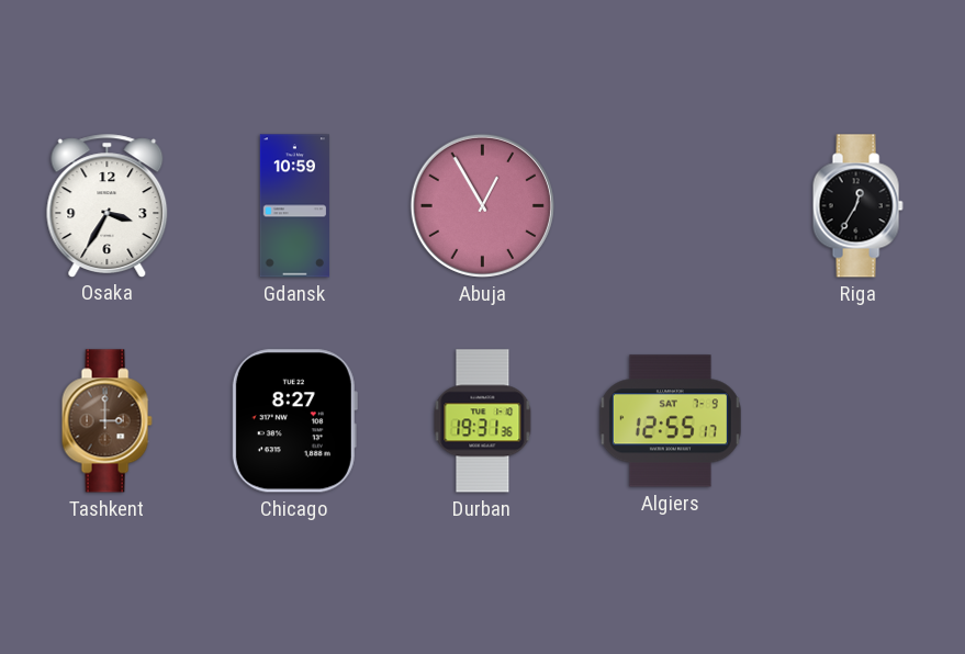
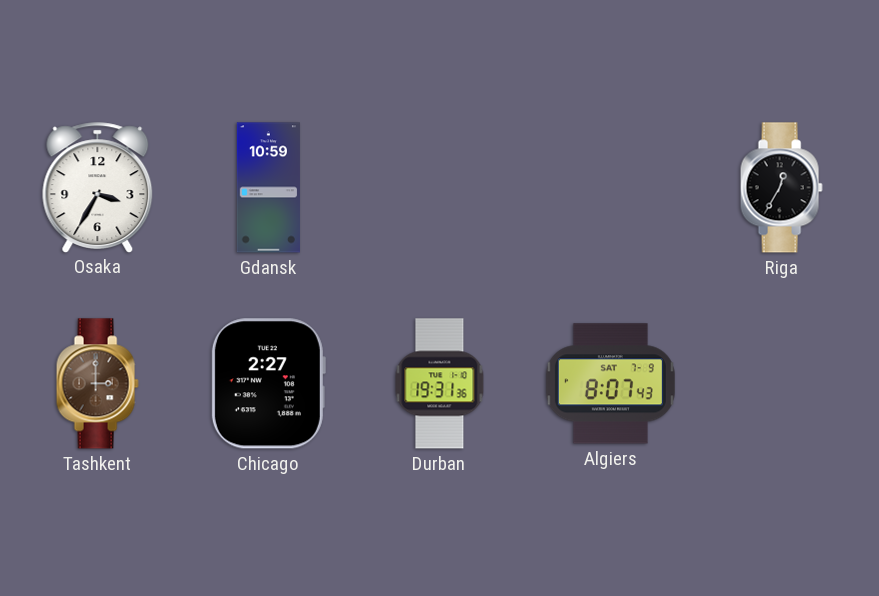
Abuja: 12:55 -> none
Chicago: 8:27 -> 2:27
Algiers: 12:55 -> 8:07
